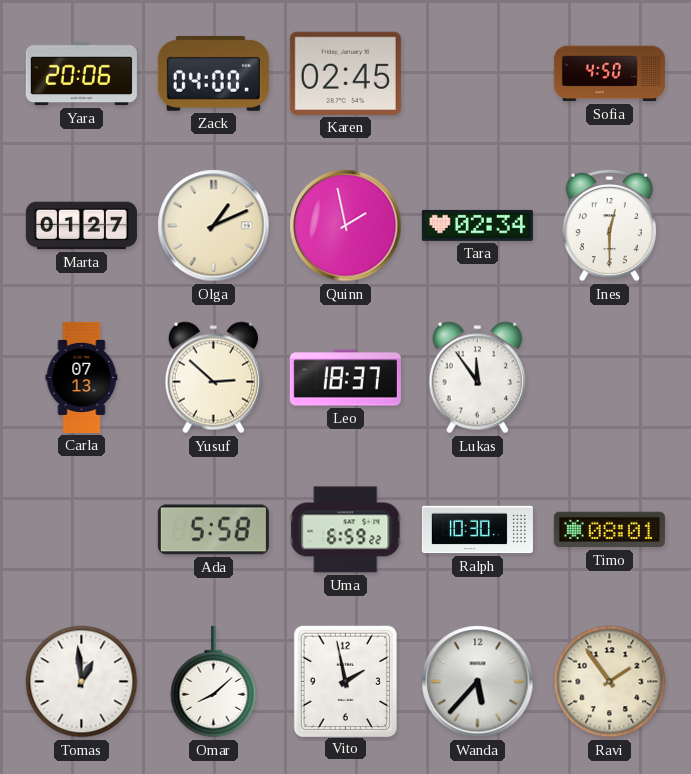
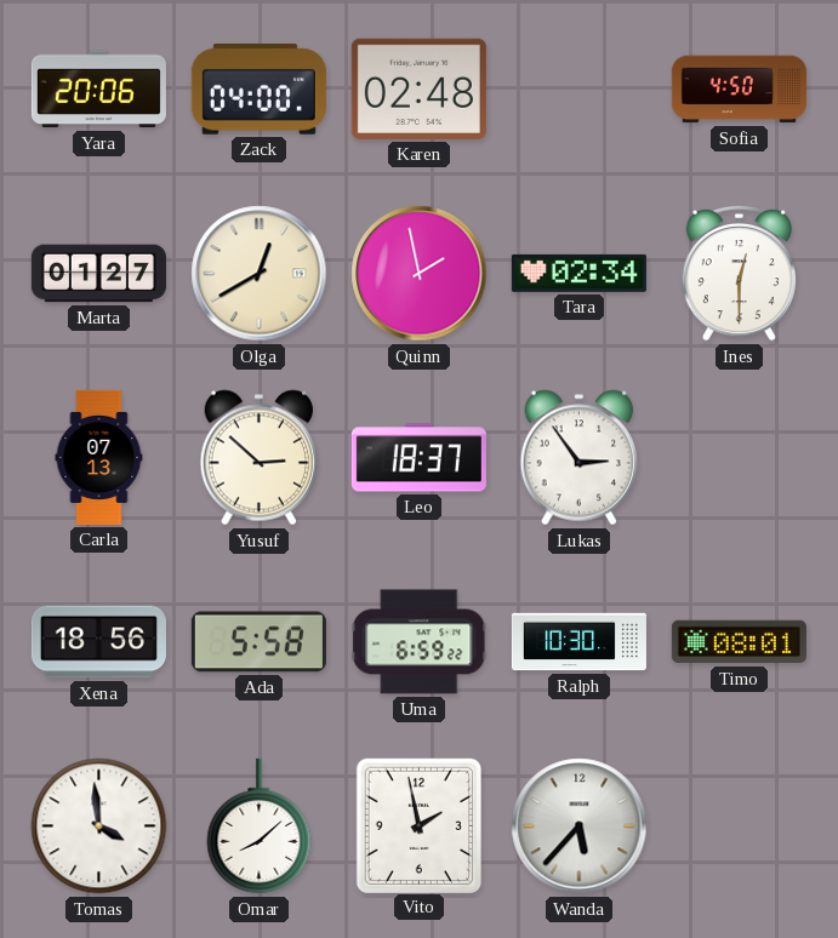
Karen: 02:45 -> 02:48
Olga: 1:11 -> 12:40
Lukas: 11:54 -> 2:54
Xena: none -> 18:56
Tomas: 12:59 -> 3:59
Ravi: 1:54 -> none
